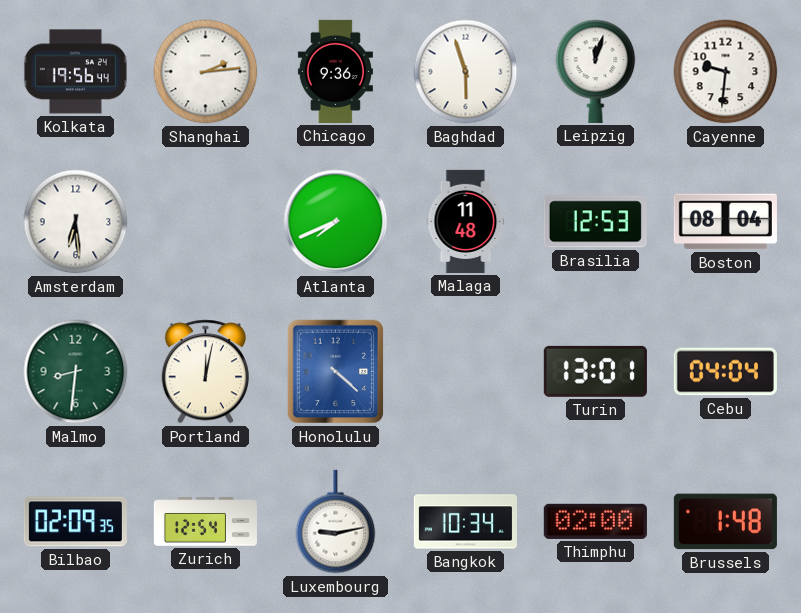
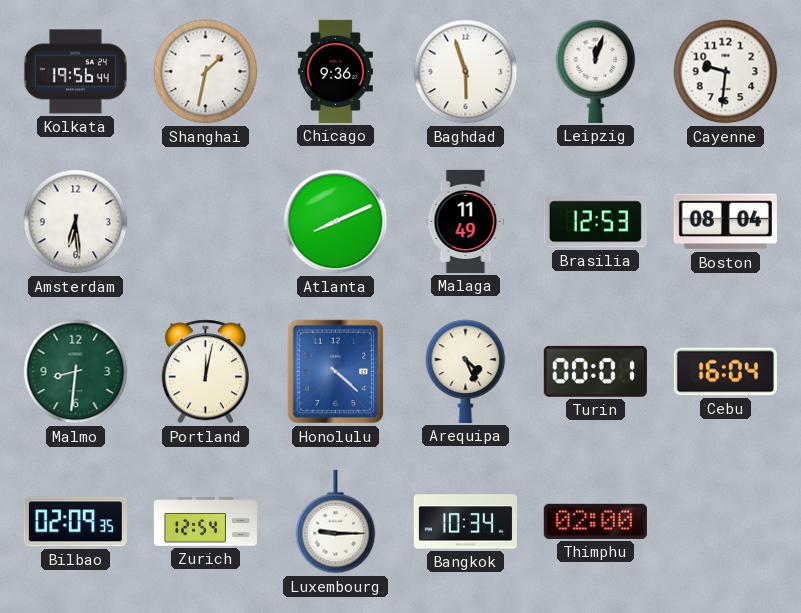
Shanghai: 2:14 -> 1:32
Atlanta: 7:41 -> 8:11
Malaga: 11:48 -> 11:49
Arequipa: none -> 4:26
Turin: 13:01 -> 00:01
Cebu: 04:04 -> 16:04
Luxembourg: 9:13 -> 9:15
Brussels: 1:48 -> none
